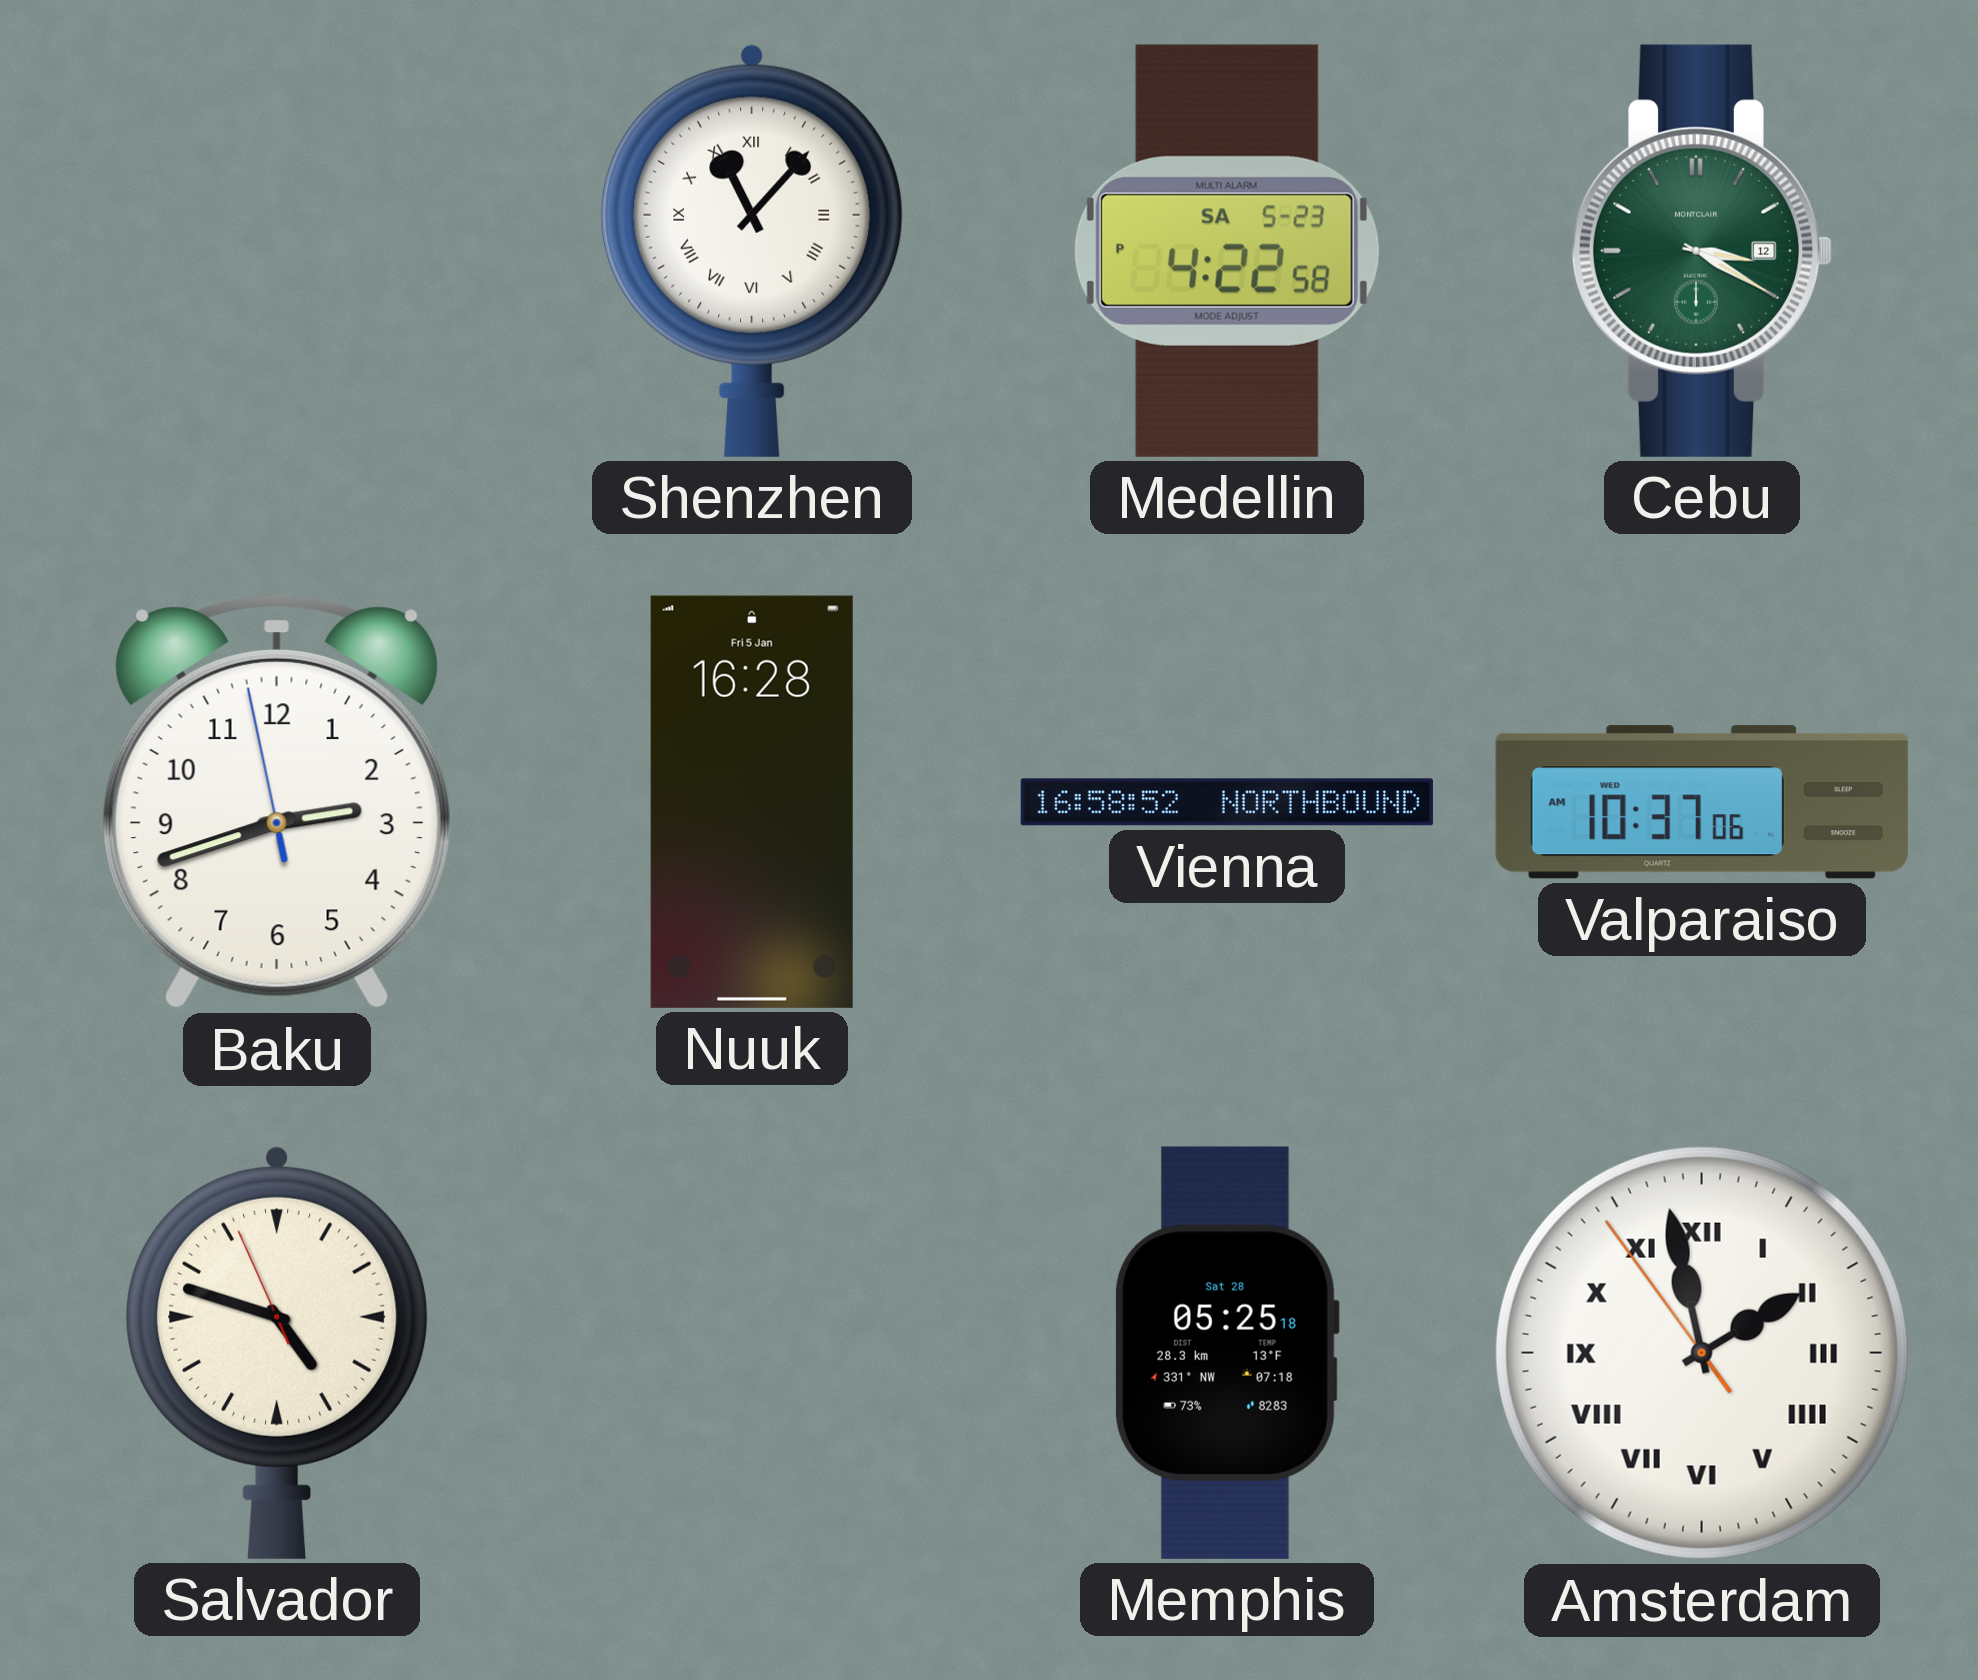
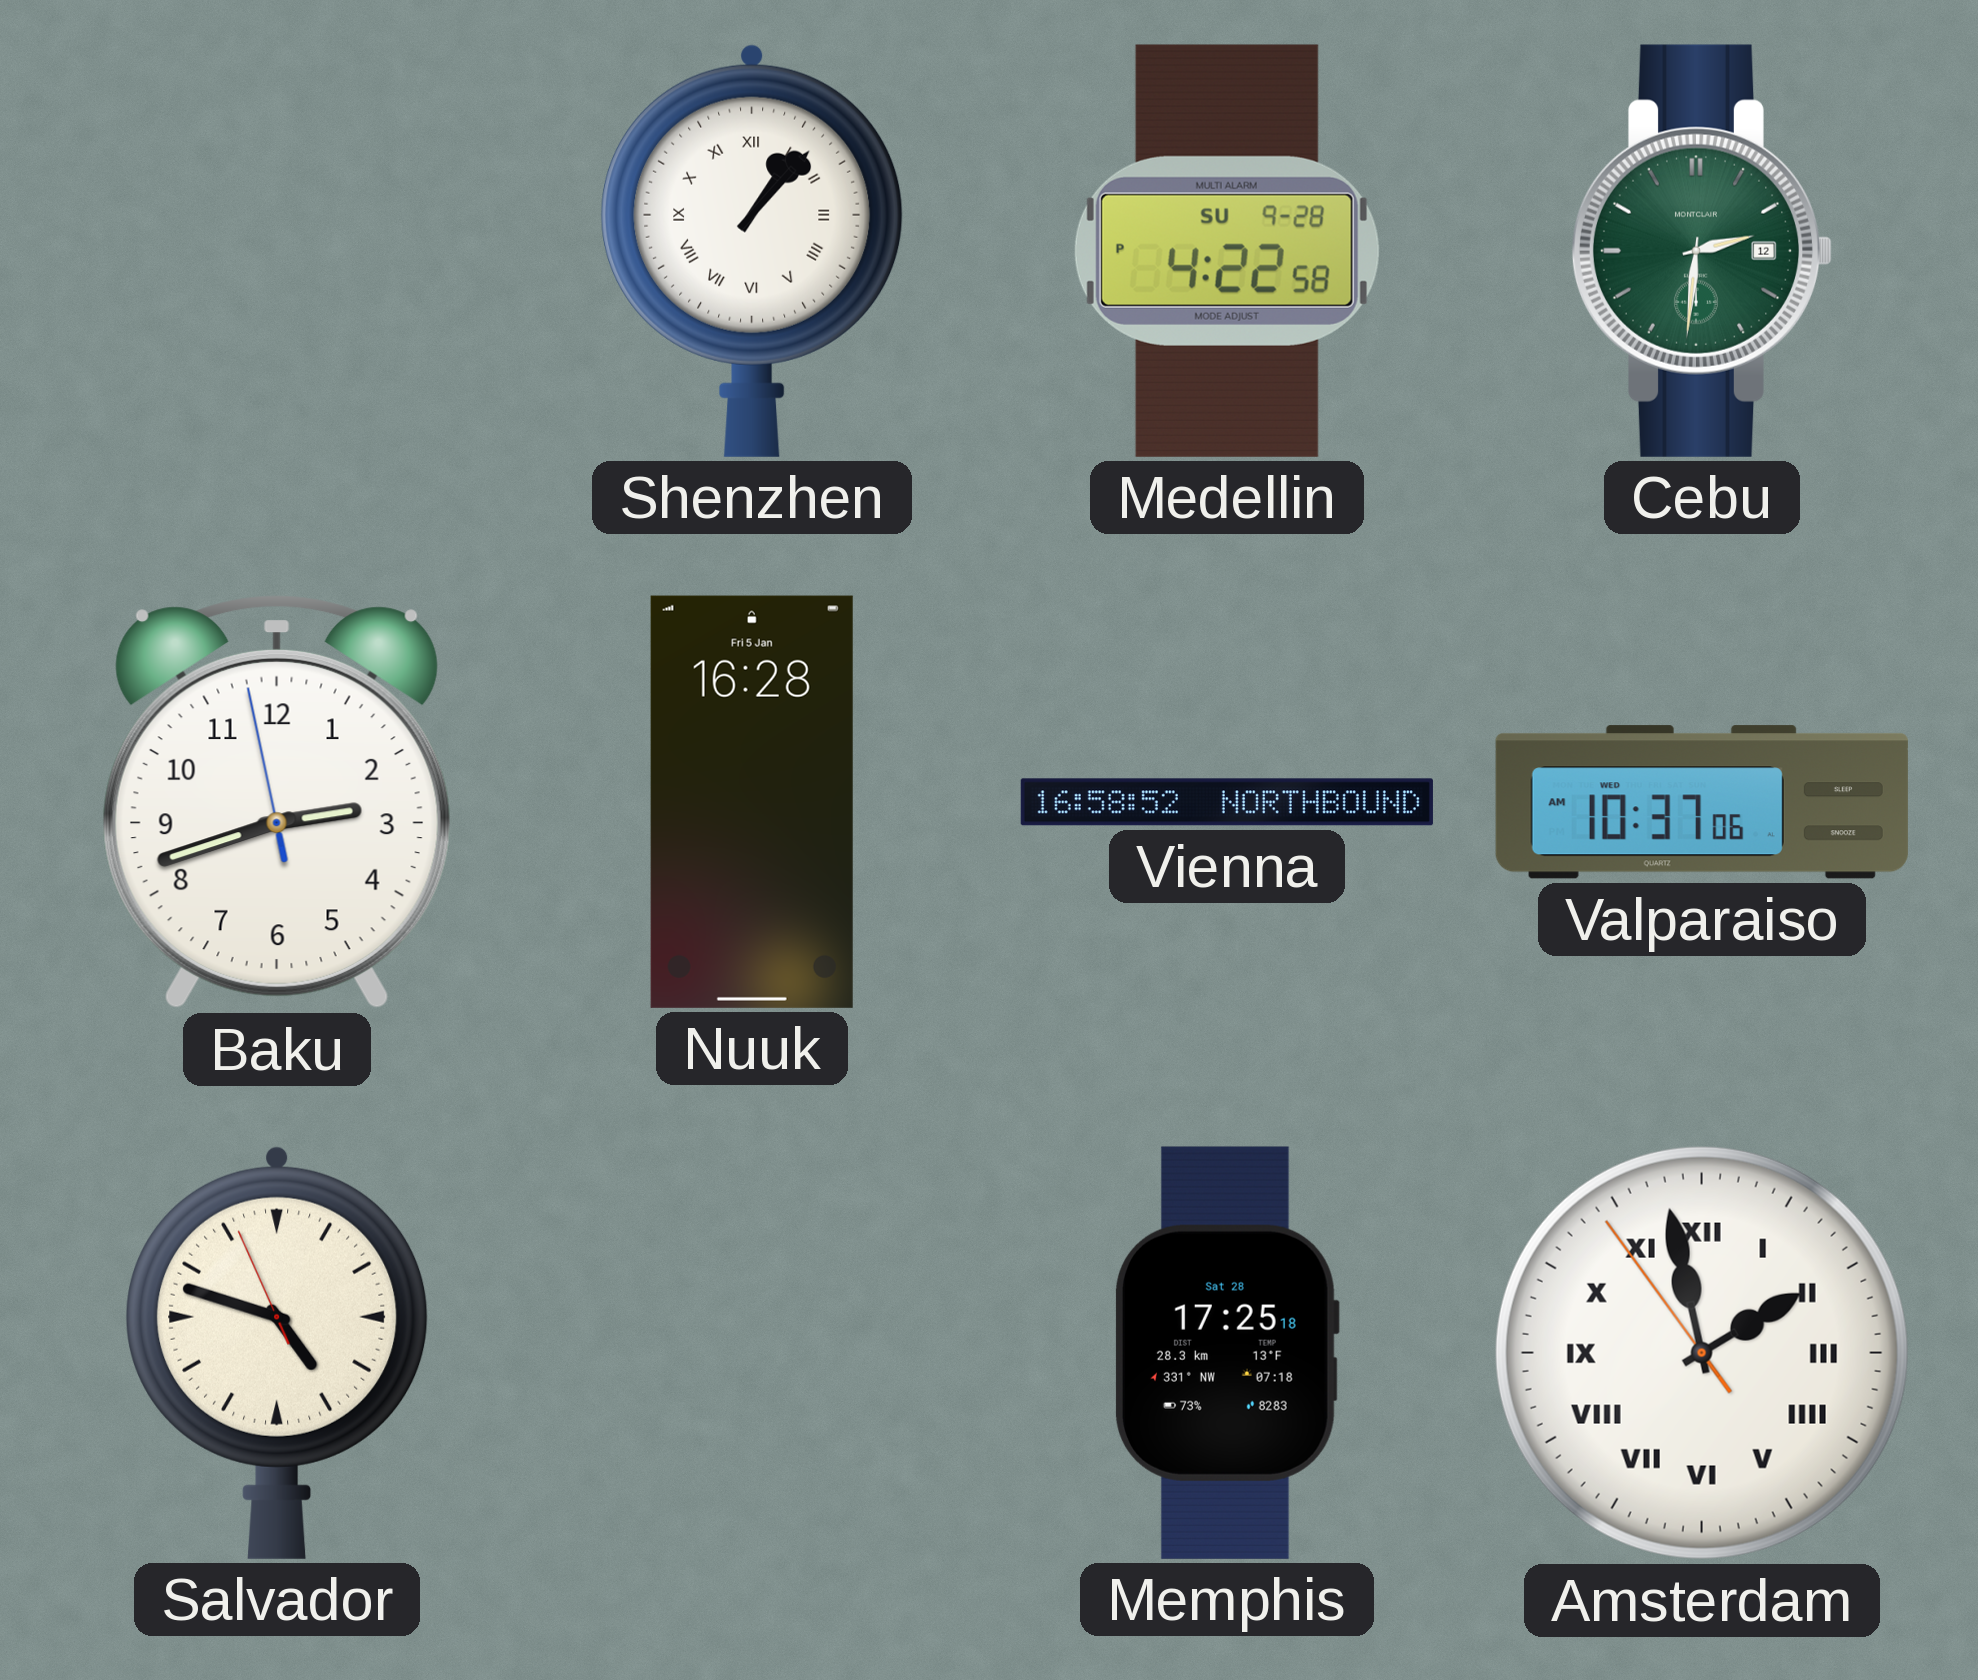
Shenzhen: 11:07 -> 1:07
Medellin date: SA 5-23 -> SU 9-28
Cebu: 3:20 -> 2:31
Memphis: 05:25 -> 17:25
